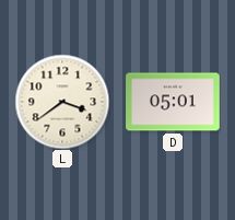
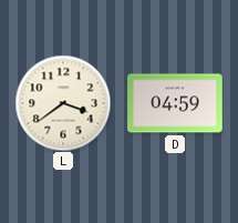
D: 05:01 -> 04:59
